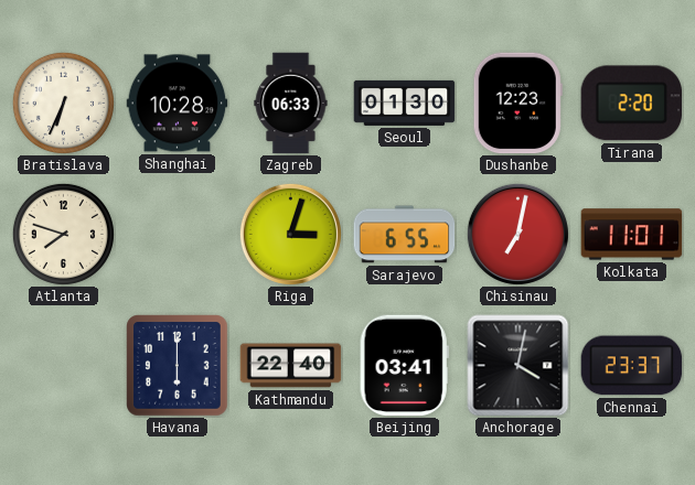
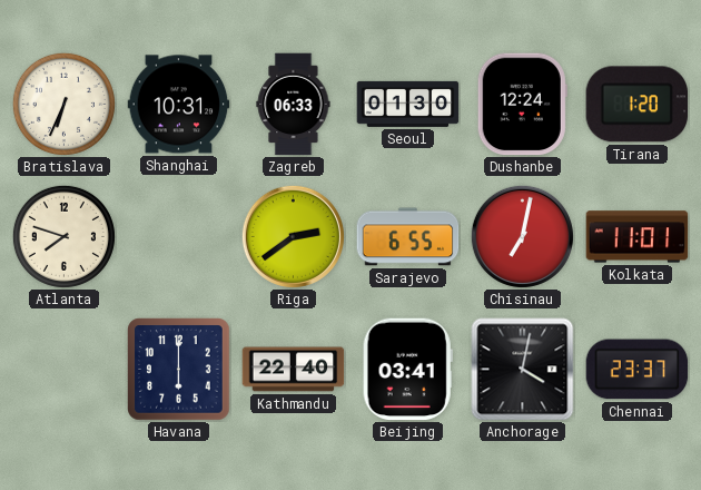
Shanghai: 10:28 -> 10:31
Dushanbe: 12:23 -> 12:24
Tirana: 2:20 -> 1:20
Riga: 3:03 -> 2:39
